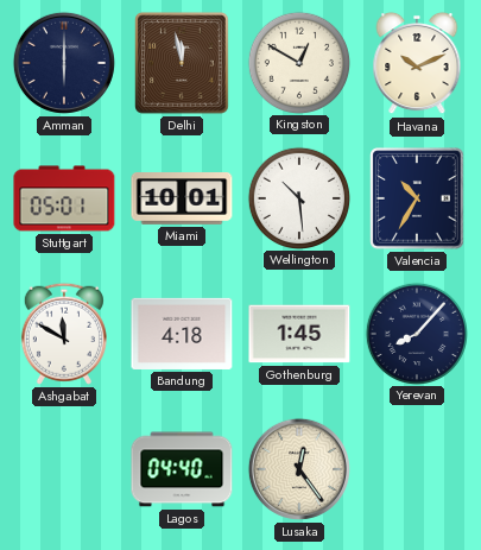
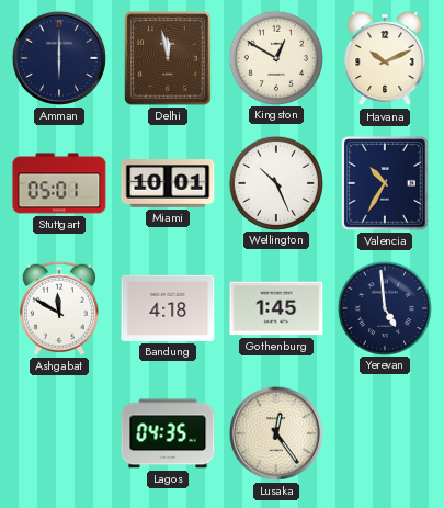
Wellington: 10:29 -> 10:26
Yerevan: 8:07 -> 4:59
Lagos: 04:40 -> 04:35
